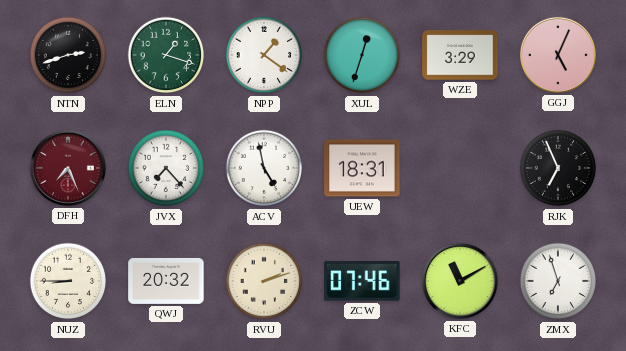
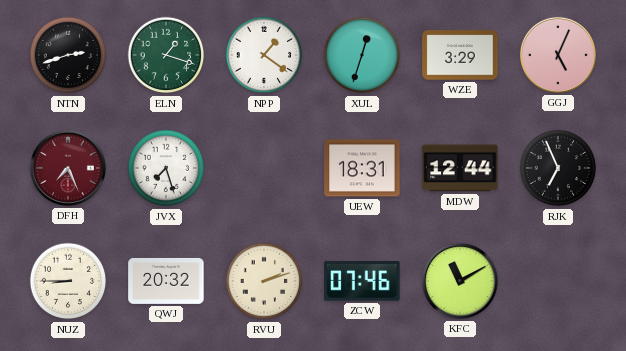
JVX: 7:23 -> 7:27
ACV: 4:58 -> none
MDW: none -> 12:44
ZMX: 6:57 -> none
